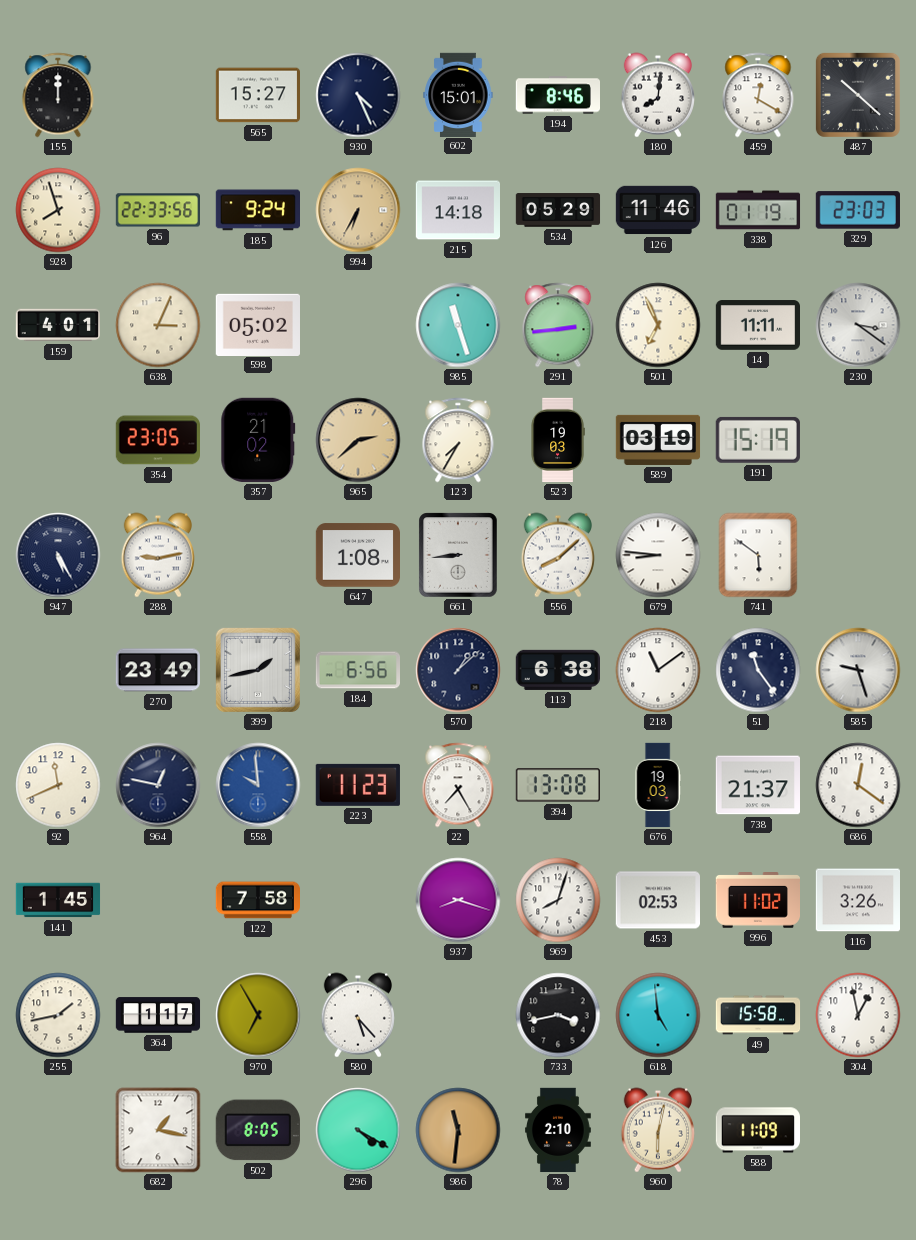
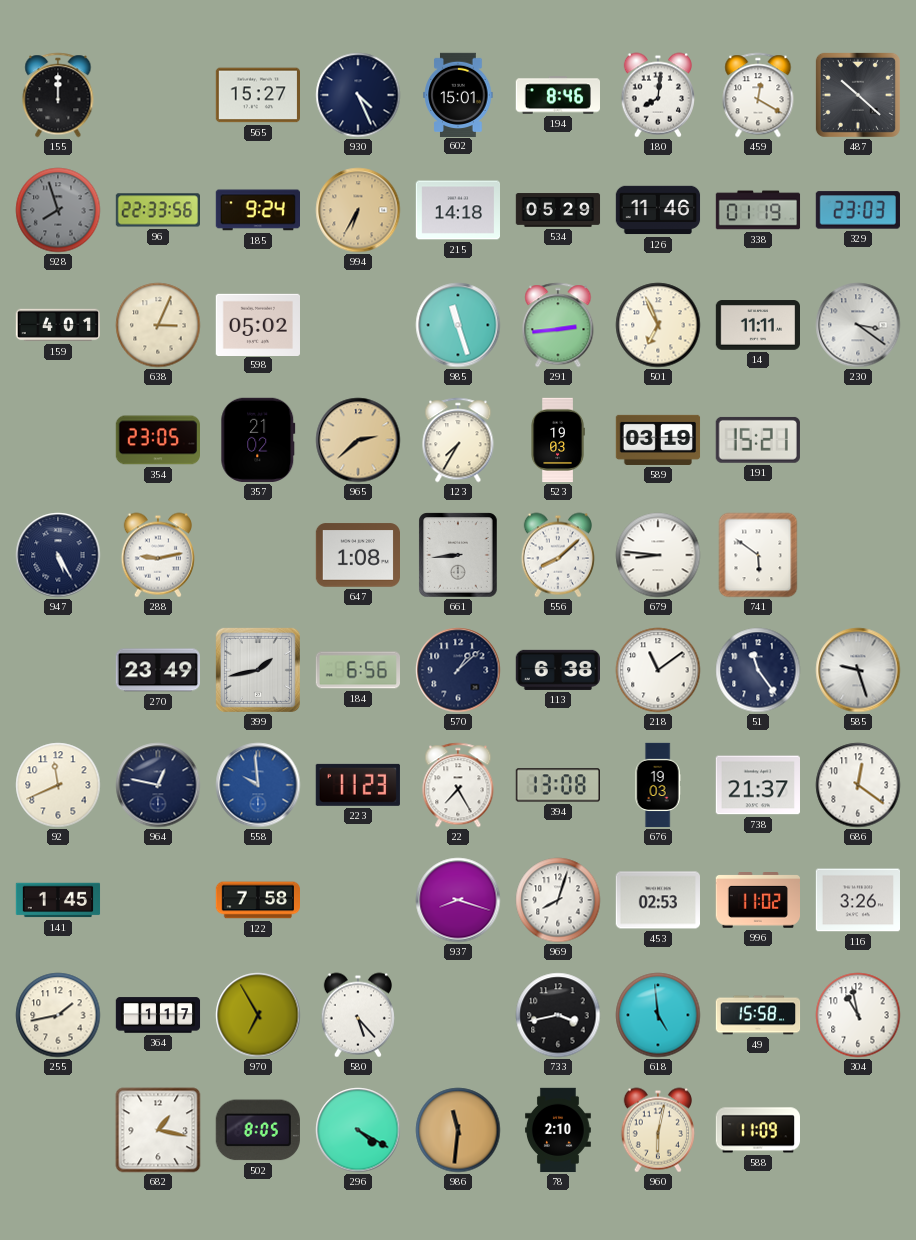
928 dial: cream -> grey
191: 15:19 -> 15:21
304: 12:58 -> 10:58
